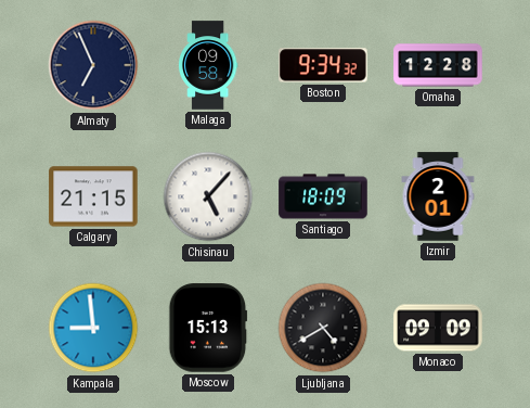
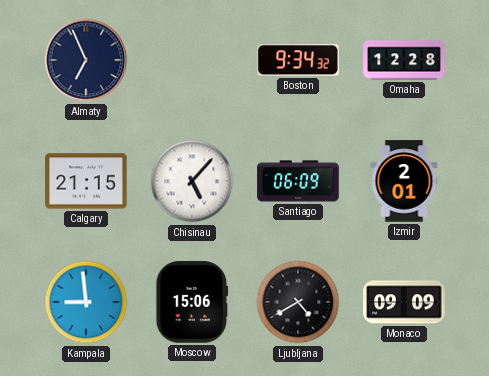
Malaga: 09:58 -> none
Santiago: 18:09 -> 06:09
Moscow: 15:13 -> 15:06
